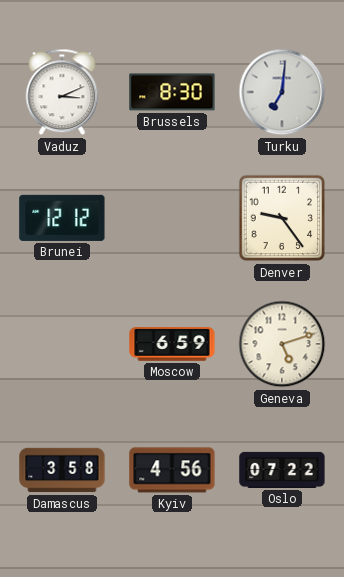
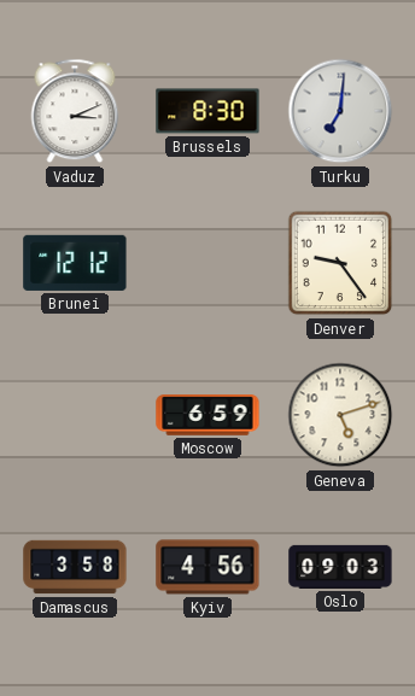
Oslo: 07:22 -> 09:03
